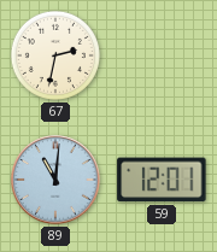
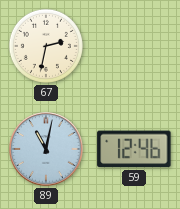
89: 11:01 -> 11:02
59: 12:01 -> 12:46
